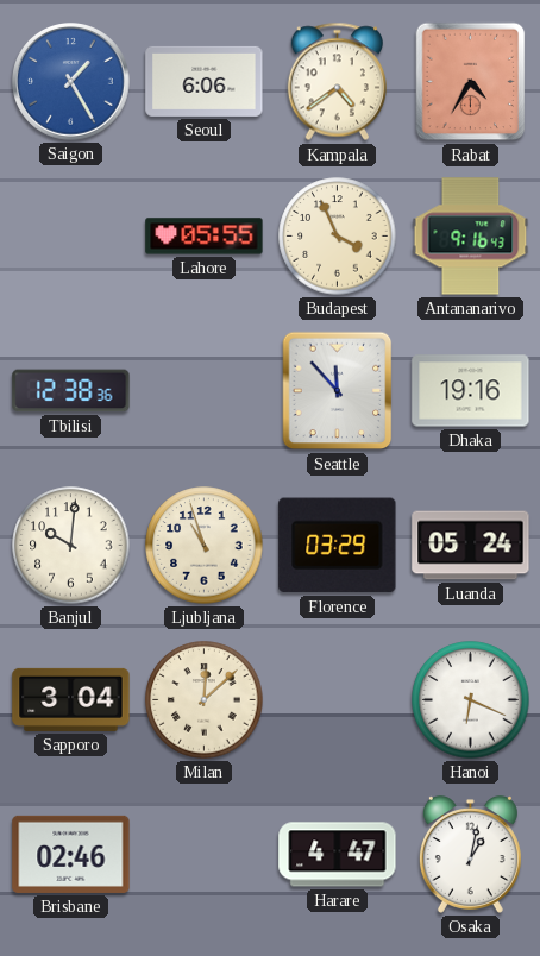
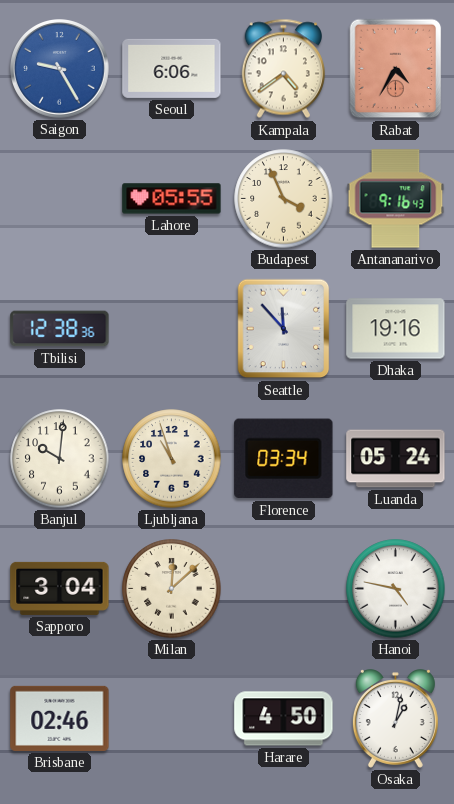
Saigon: 1:25 -> 9:25
Florence: 03:29 -> 03:34
Hanoi: 6:19 -> 4:47
Harare: 4:47 -> 4:50
